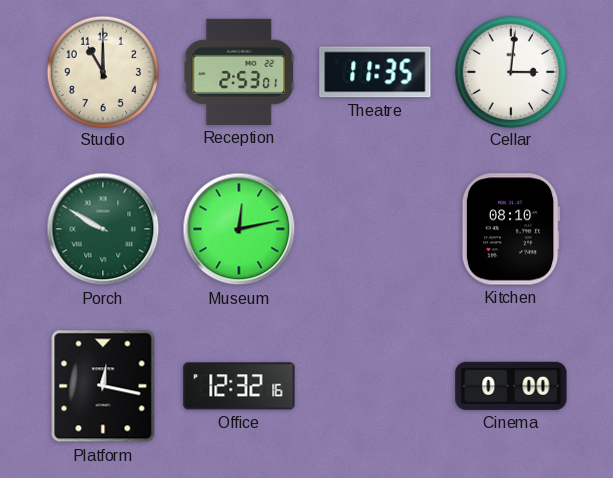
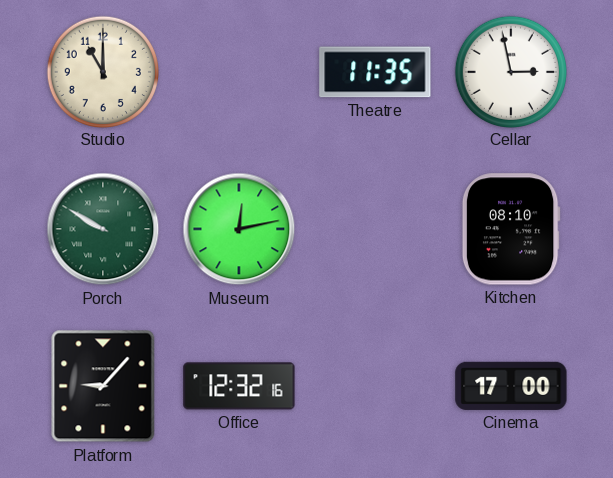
Reception: 2:53 -> none
Cellar: 3:01 -> 2:58
Platform: 12:17 -> 9:07
Cinema: 0:00 -> 17:00
